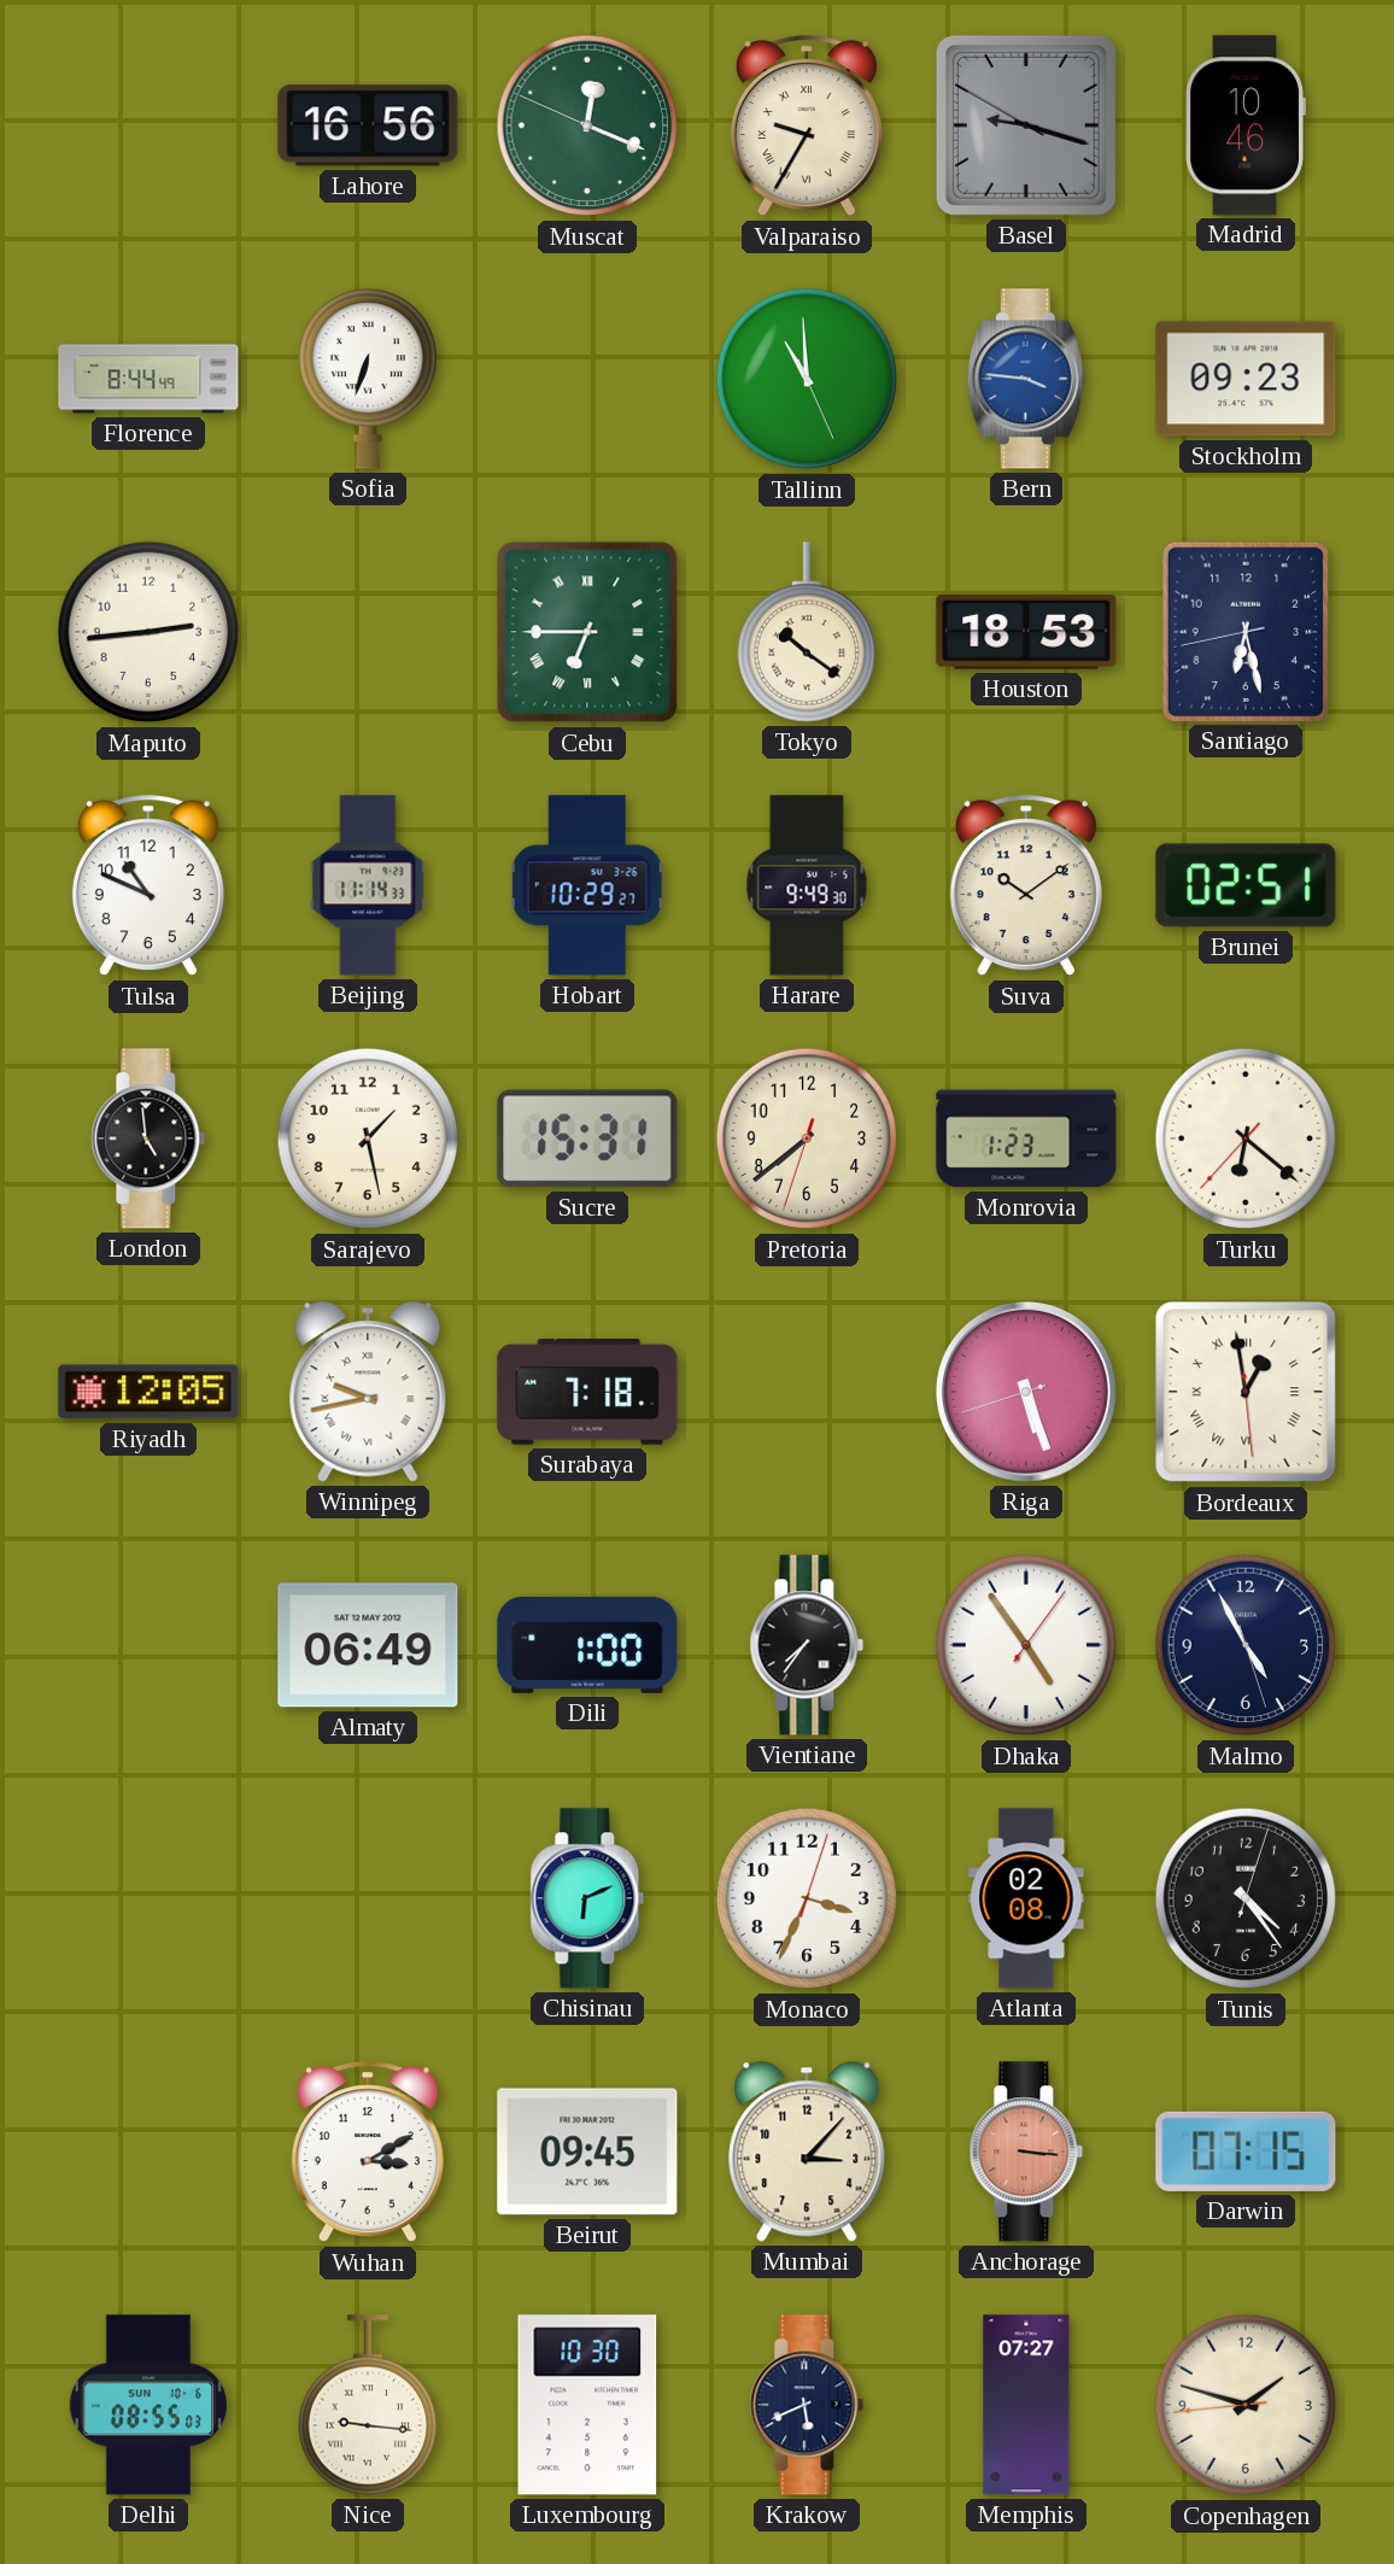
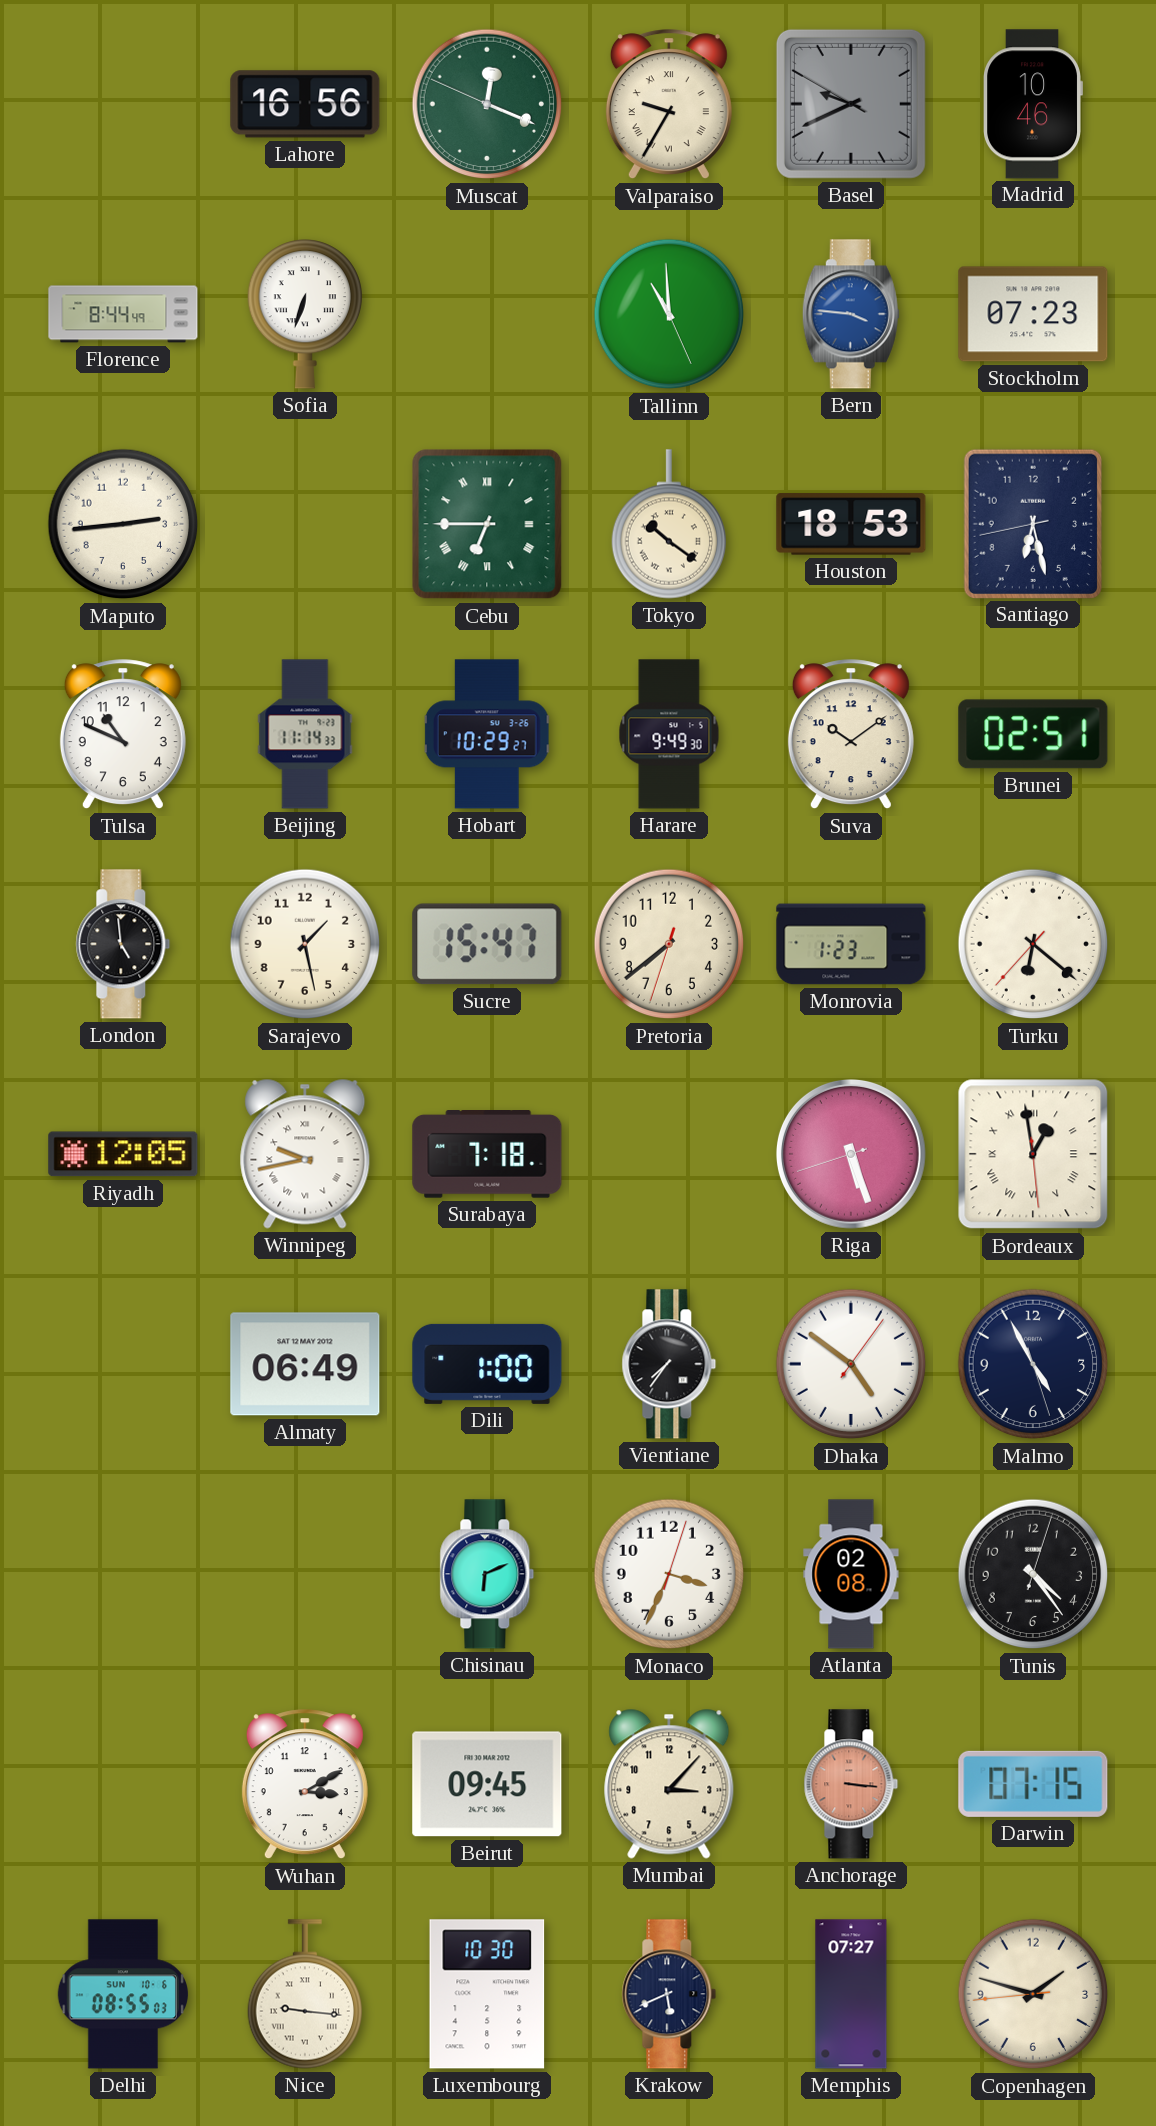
Basel: 9:17 -> 9:40
Stockholm: 09:23 -> 07:23
Sucre: 15:31 -> 15:47
Dhaka: 4:54 -> 4:51
